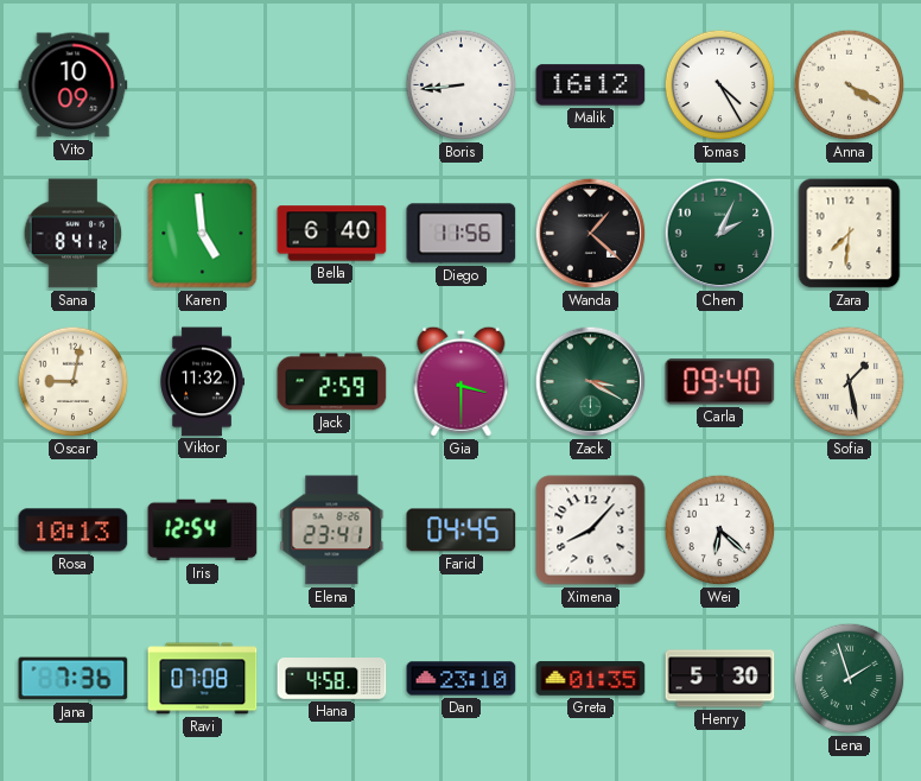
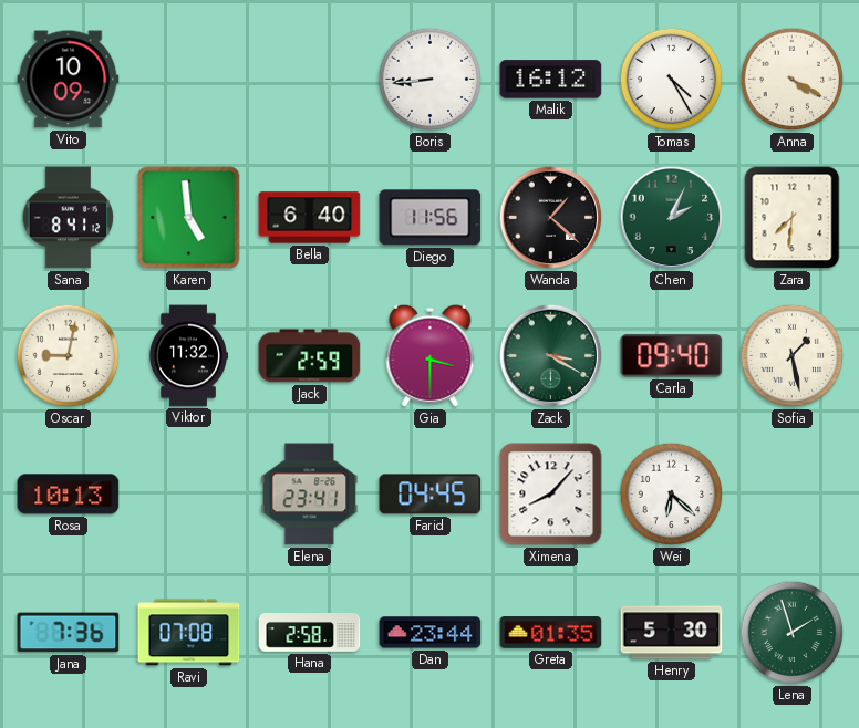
Iris: 12:54 -> none
Hana: 4:58 -> 2:58
Dan: 23:10 -> 23:44
